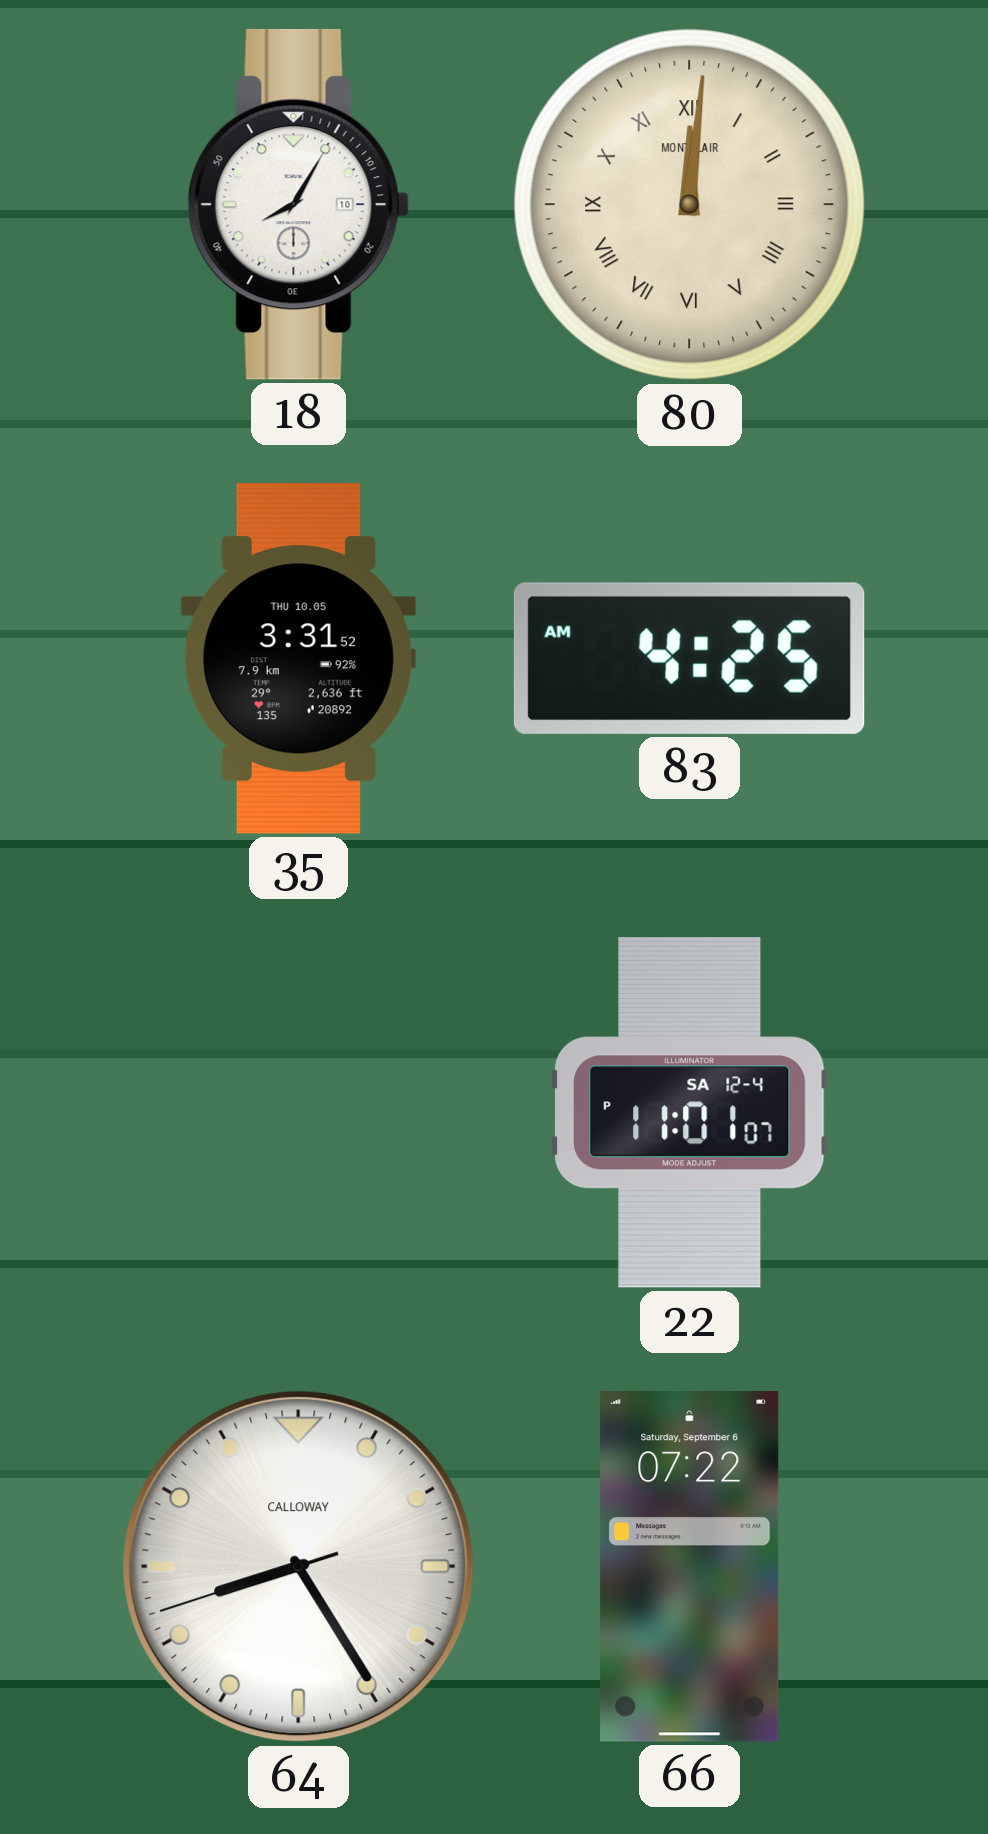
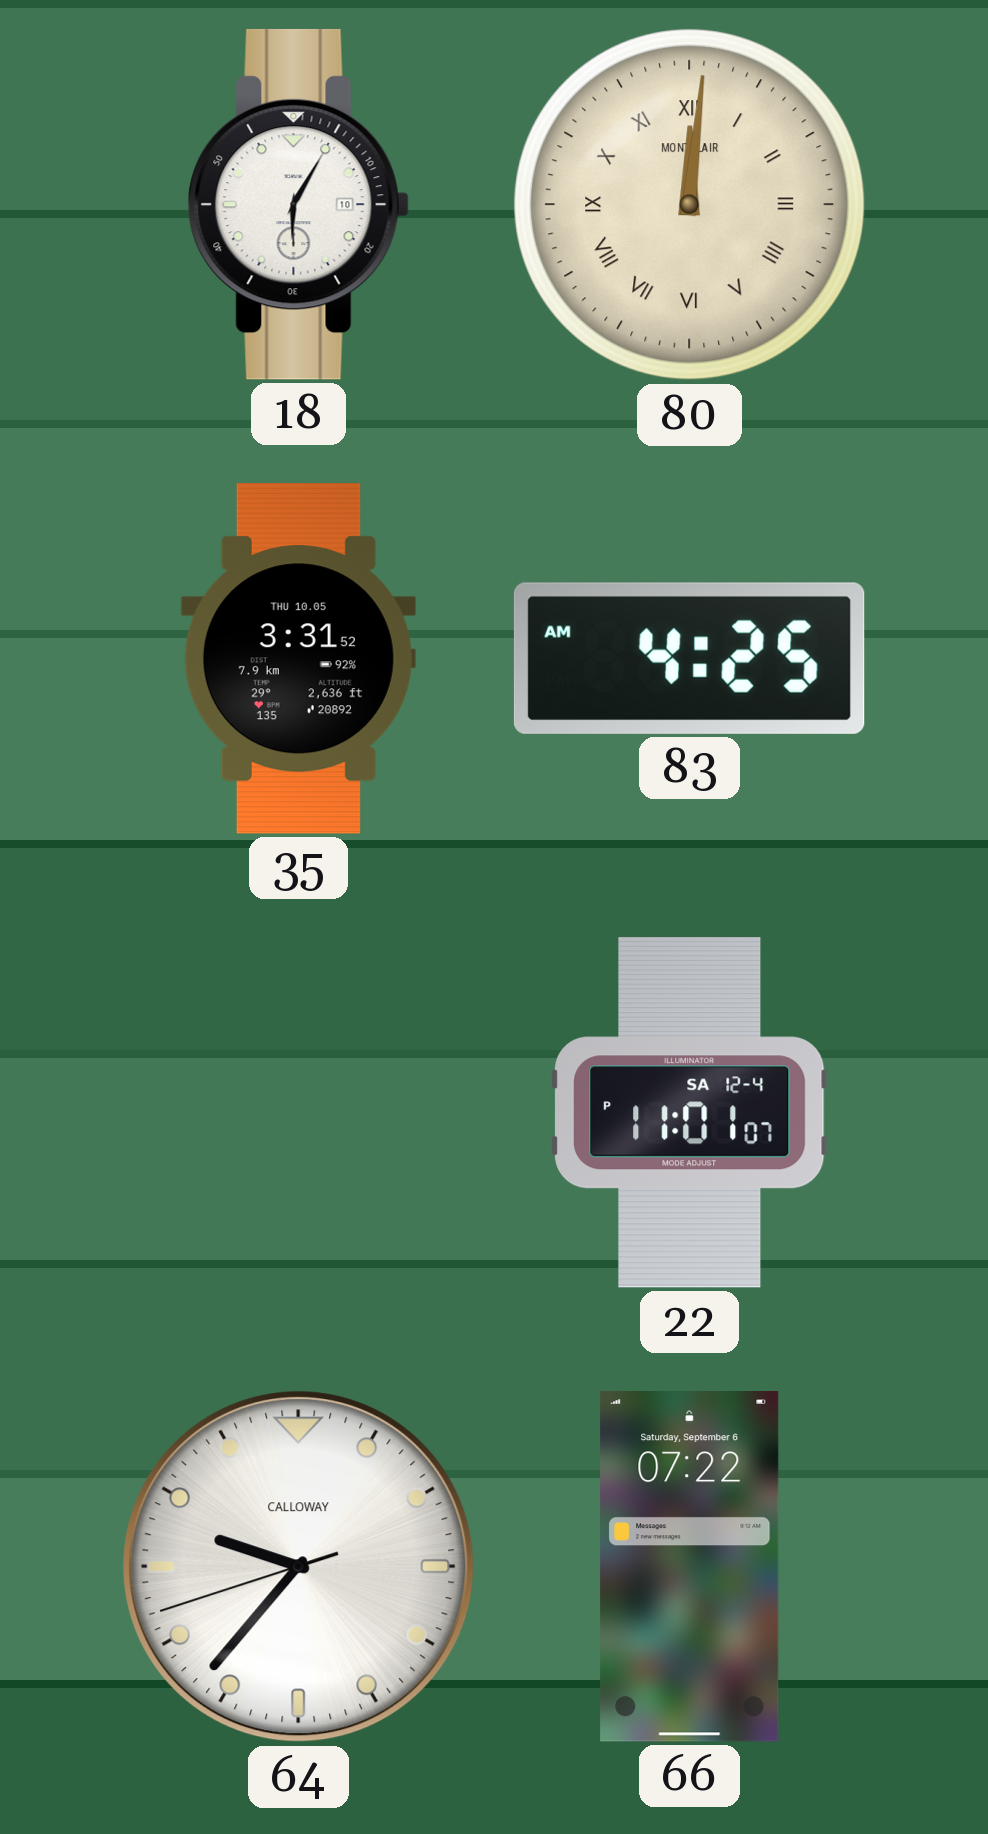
18: 8:05 -> 6:05
64: 8:24 -> 9:36
